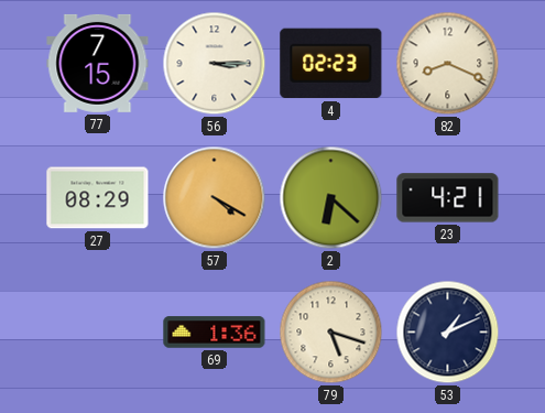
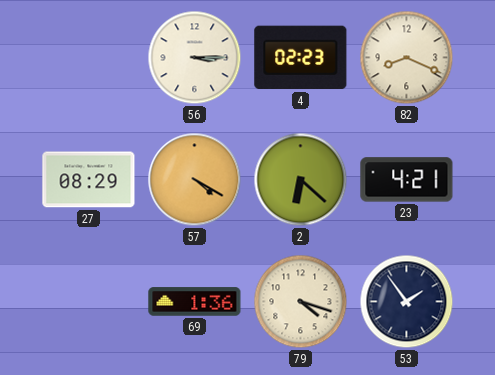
77: 7:15 -> none
79: 5:18 -> 4:18
53: 1:11 -> 1:54
